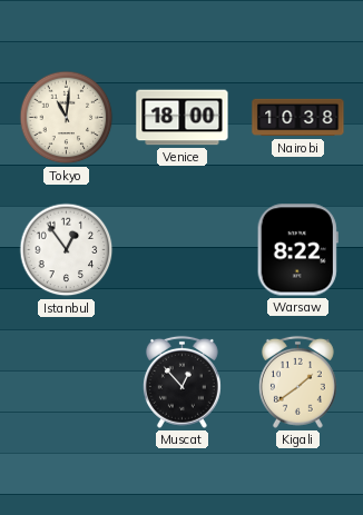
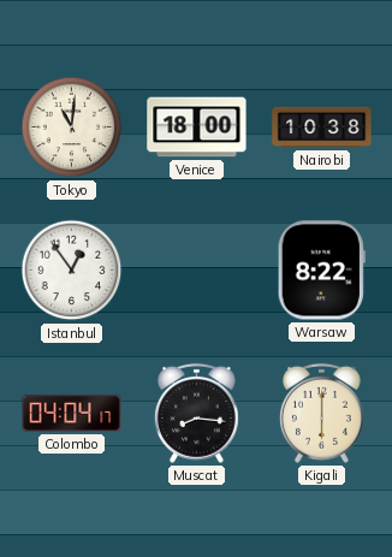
Colombo: none -> 04:04
Muscat: 12:53 -> 8:16
Kigali: 1:39 -> 6:00
